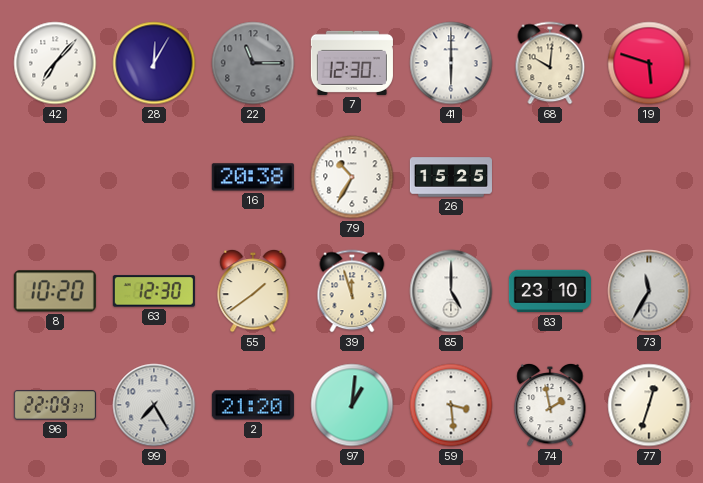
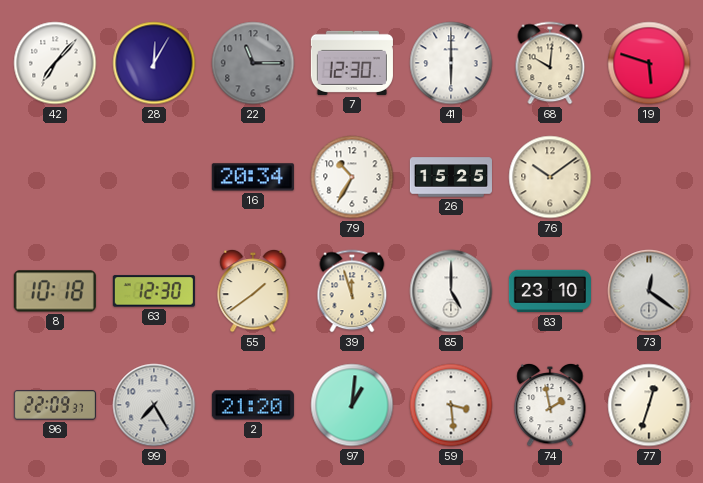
16: 20:38 -> 20:34
76: none -> 10:09
8: 10:20 -> 10:18
73: 11:35 -> 12:21
